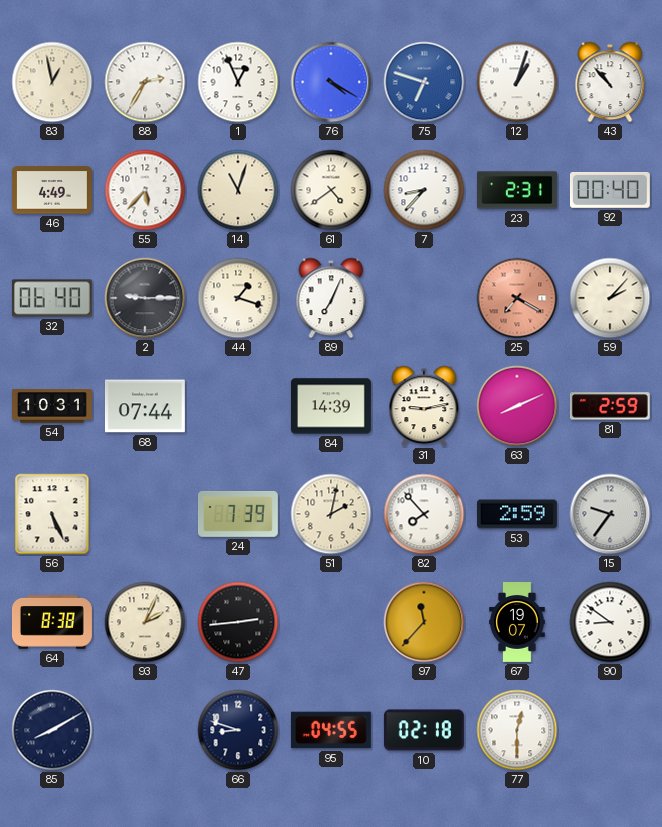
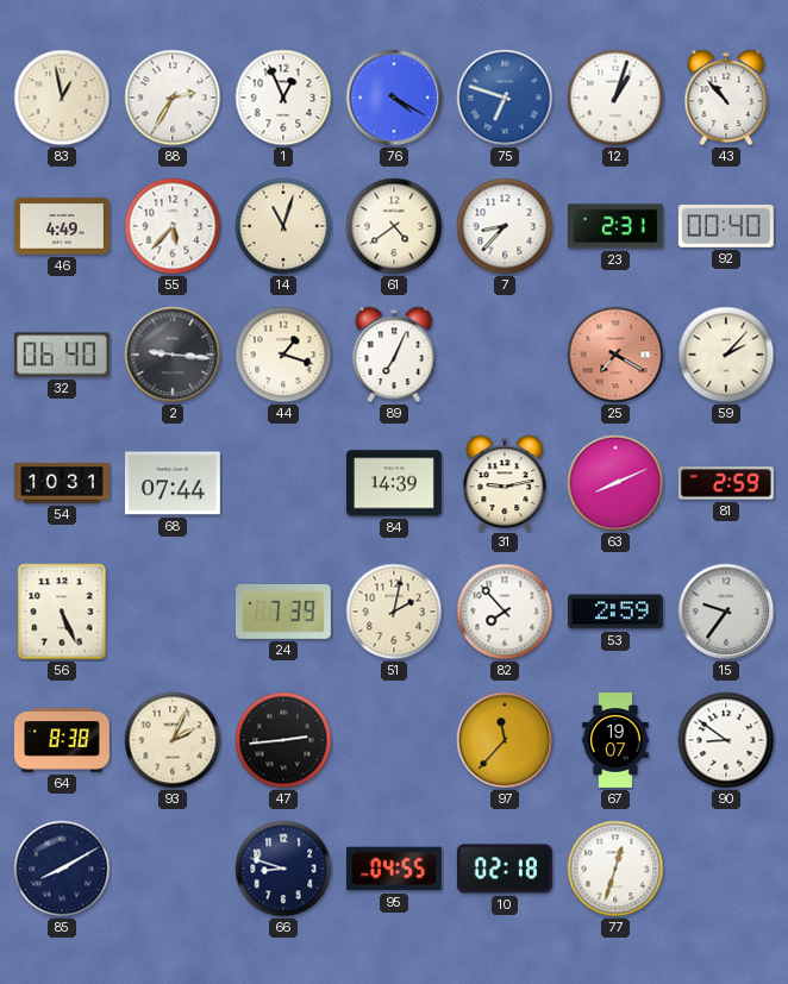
2: 9:15 -> 9:16
77: 12:30 -> 12:33
